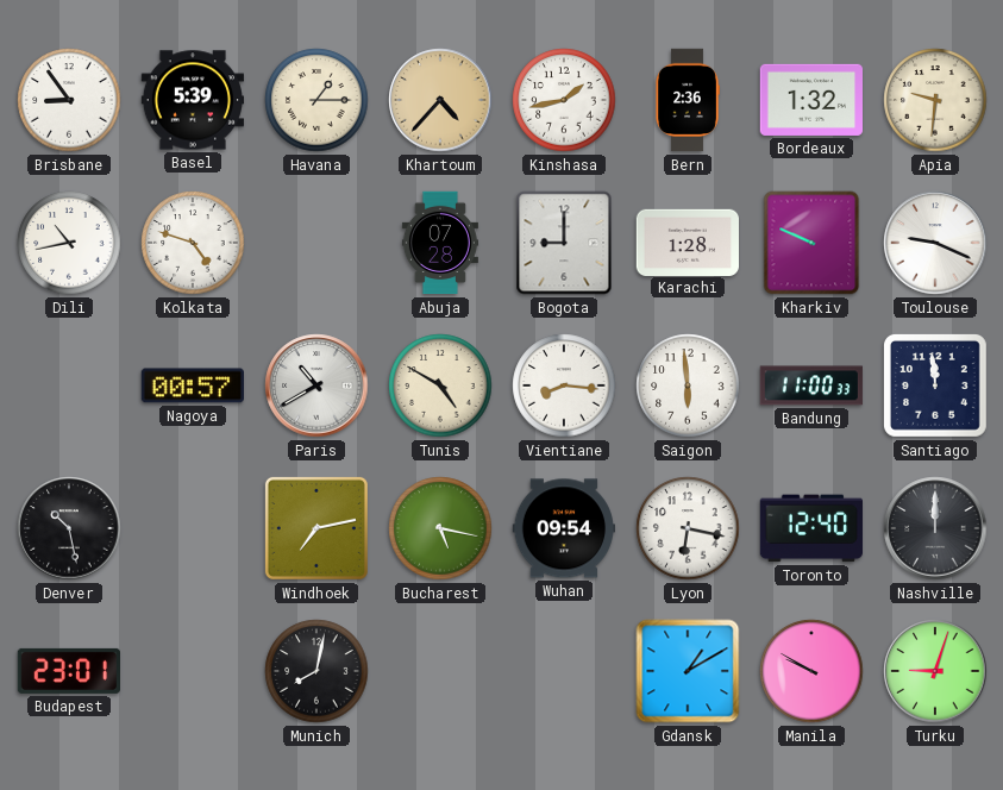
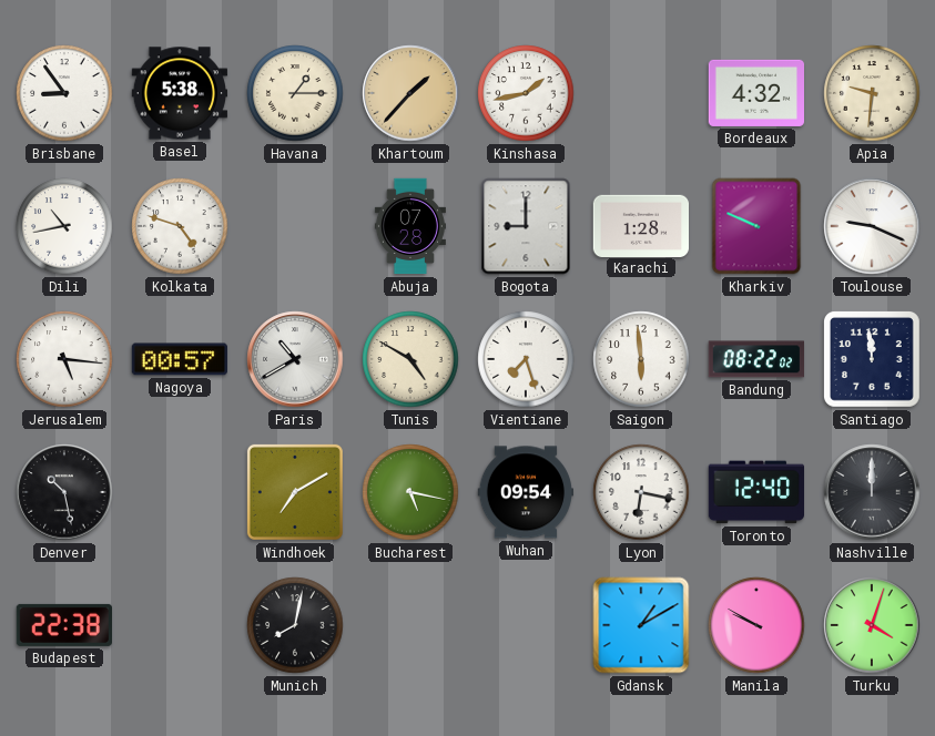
Basel: 5:39 -> 5:38
Khartoum: 4:37 -> 1:37
Bern: 2:36 -> none
Bordeaux: 1:32 -> 4:32
Jerusalem: none -> 5:16
Vientiane: 8:16 -> 7:27
Bandung: 11:00 -> 08:22
Windhoek: 7:13 -> 7:10
Budapest: 23:01 -> 22:38
Turku: 9:03 -> 4:03
